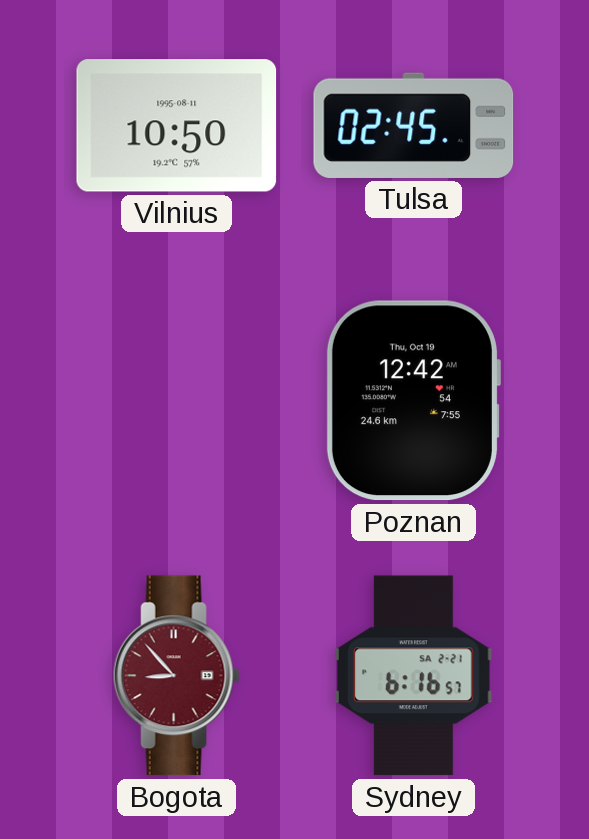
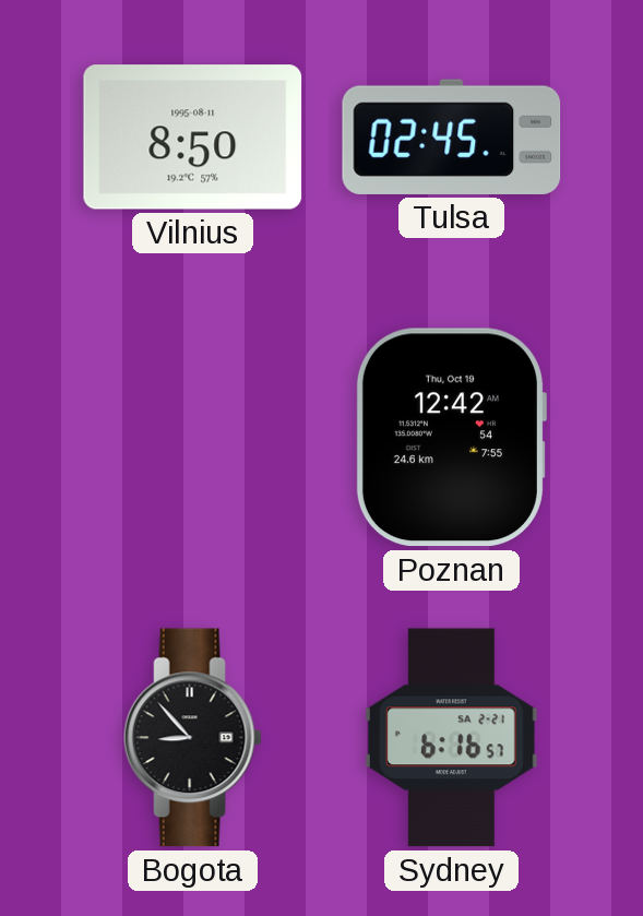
Vilnius: 10:50 -> 8:50
Bogota dial: burgundy -> black
